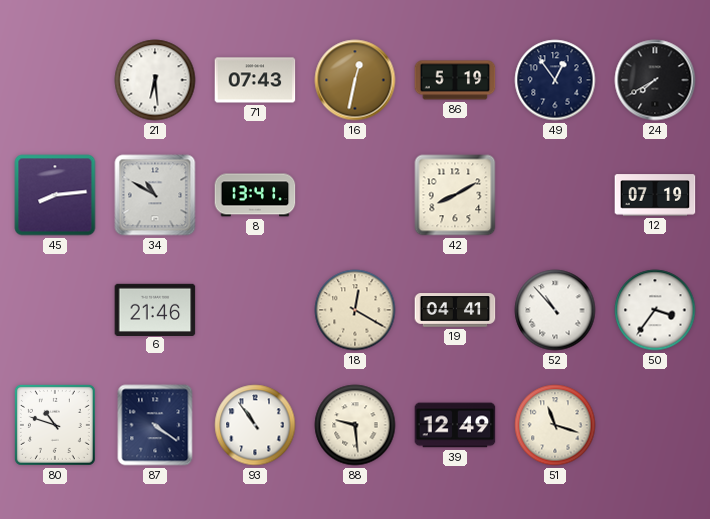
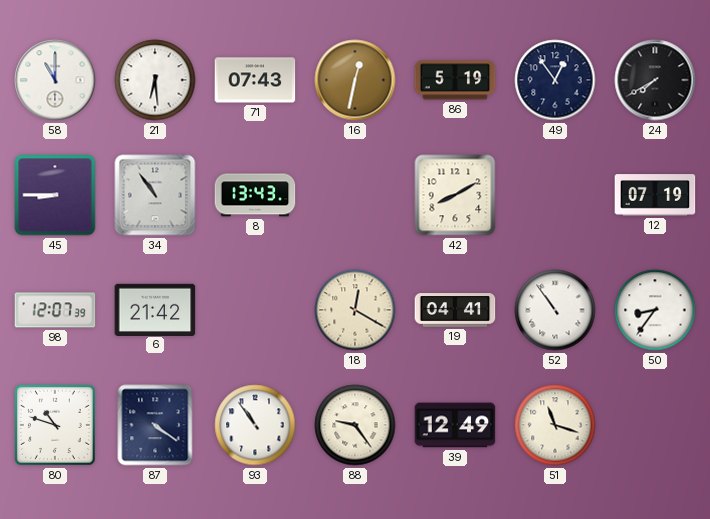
58: none -> 11:00
45: 8:14 -> 8:45
34: 10:50 -> 10:54
8: 13:41 -> 13:43
98: none -> 12:07
6: 21:46 -> 21:42
52: 10:53 -> 10:54
50: 3:36 -> 8:36
88: 9:29 -> 9:24
